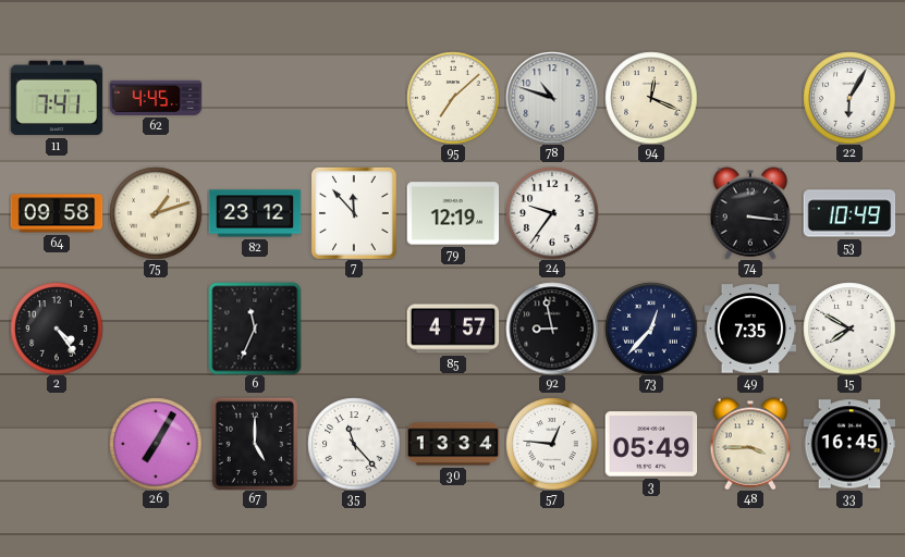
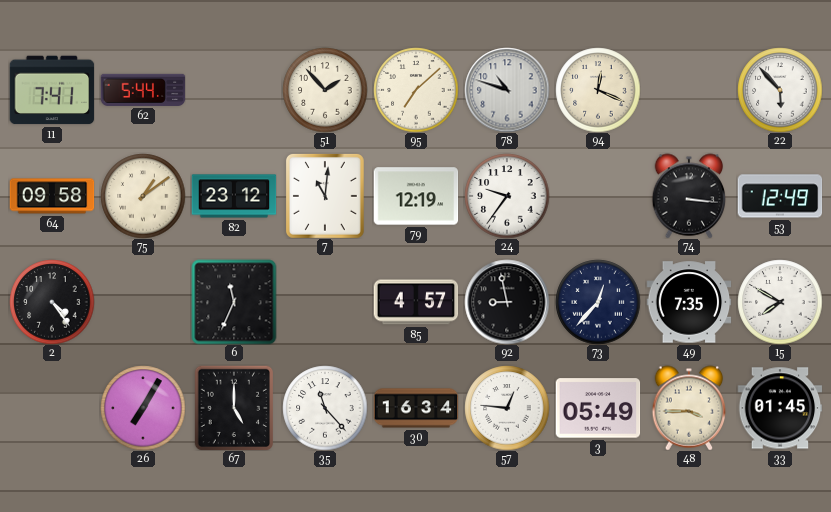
62: 4:45 -> 5:44
51: none -> 1:53
22: 6:05 -> 5:53
75: 1:12 -> 1:09
7: 11:53 -> 11:01
53: 10:49 -> 12:49
30: 13:34 -> 16:34
33: 16:45 -> 01:45
